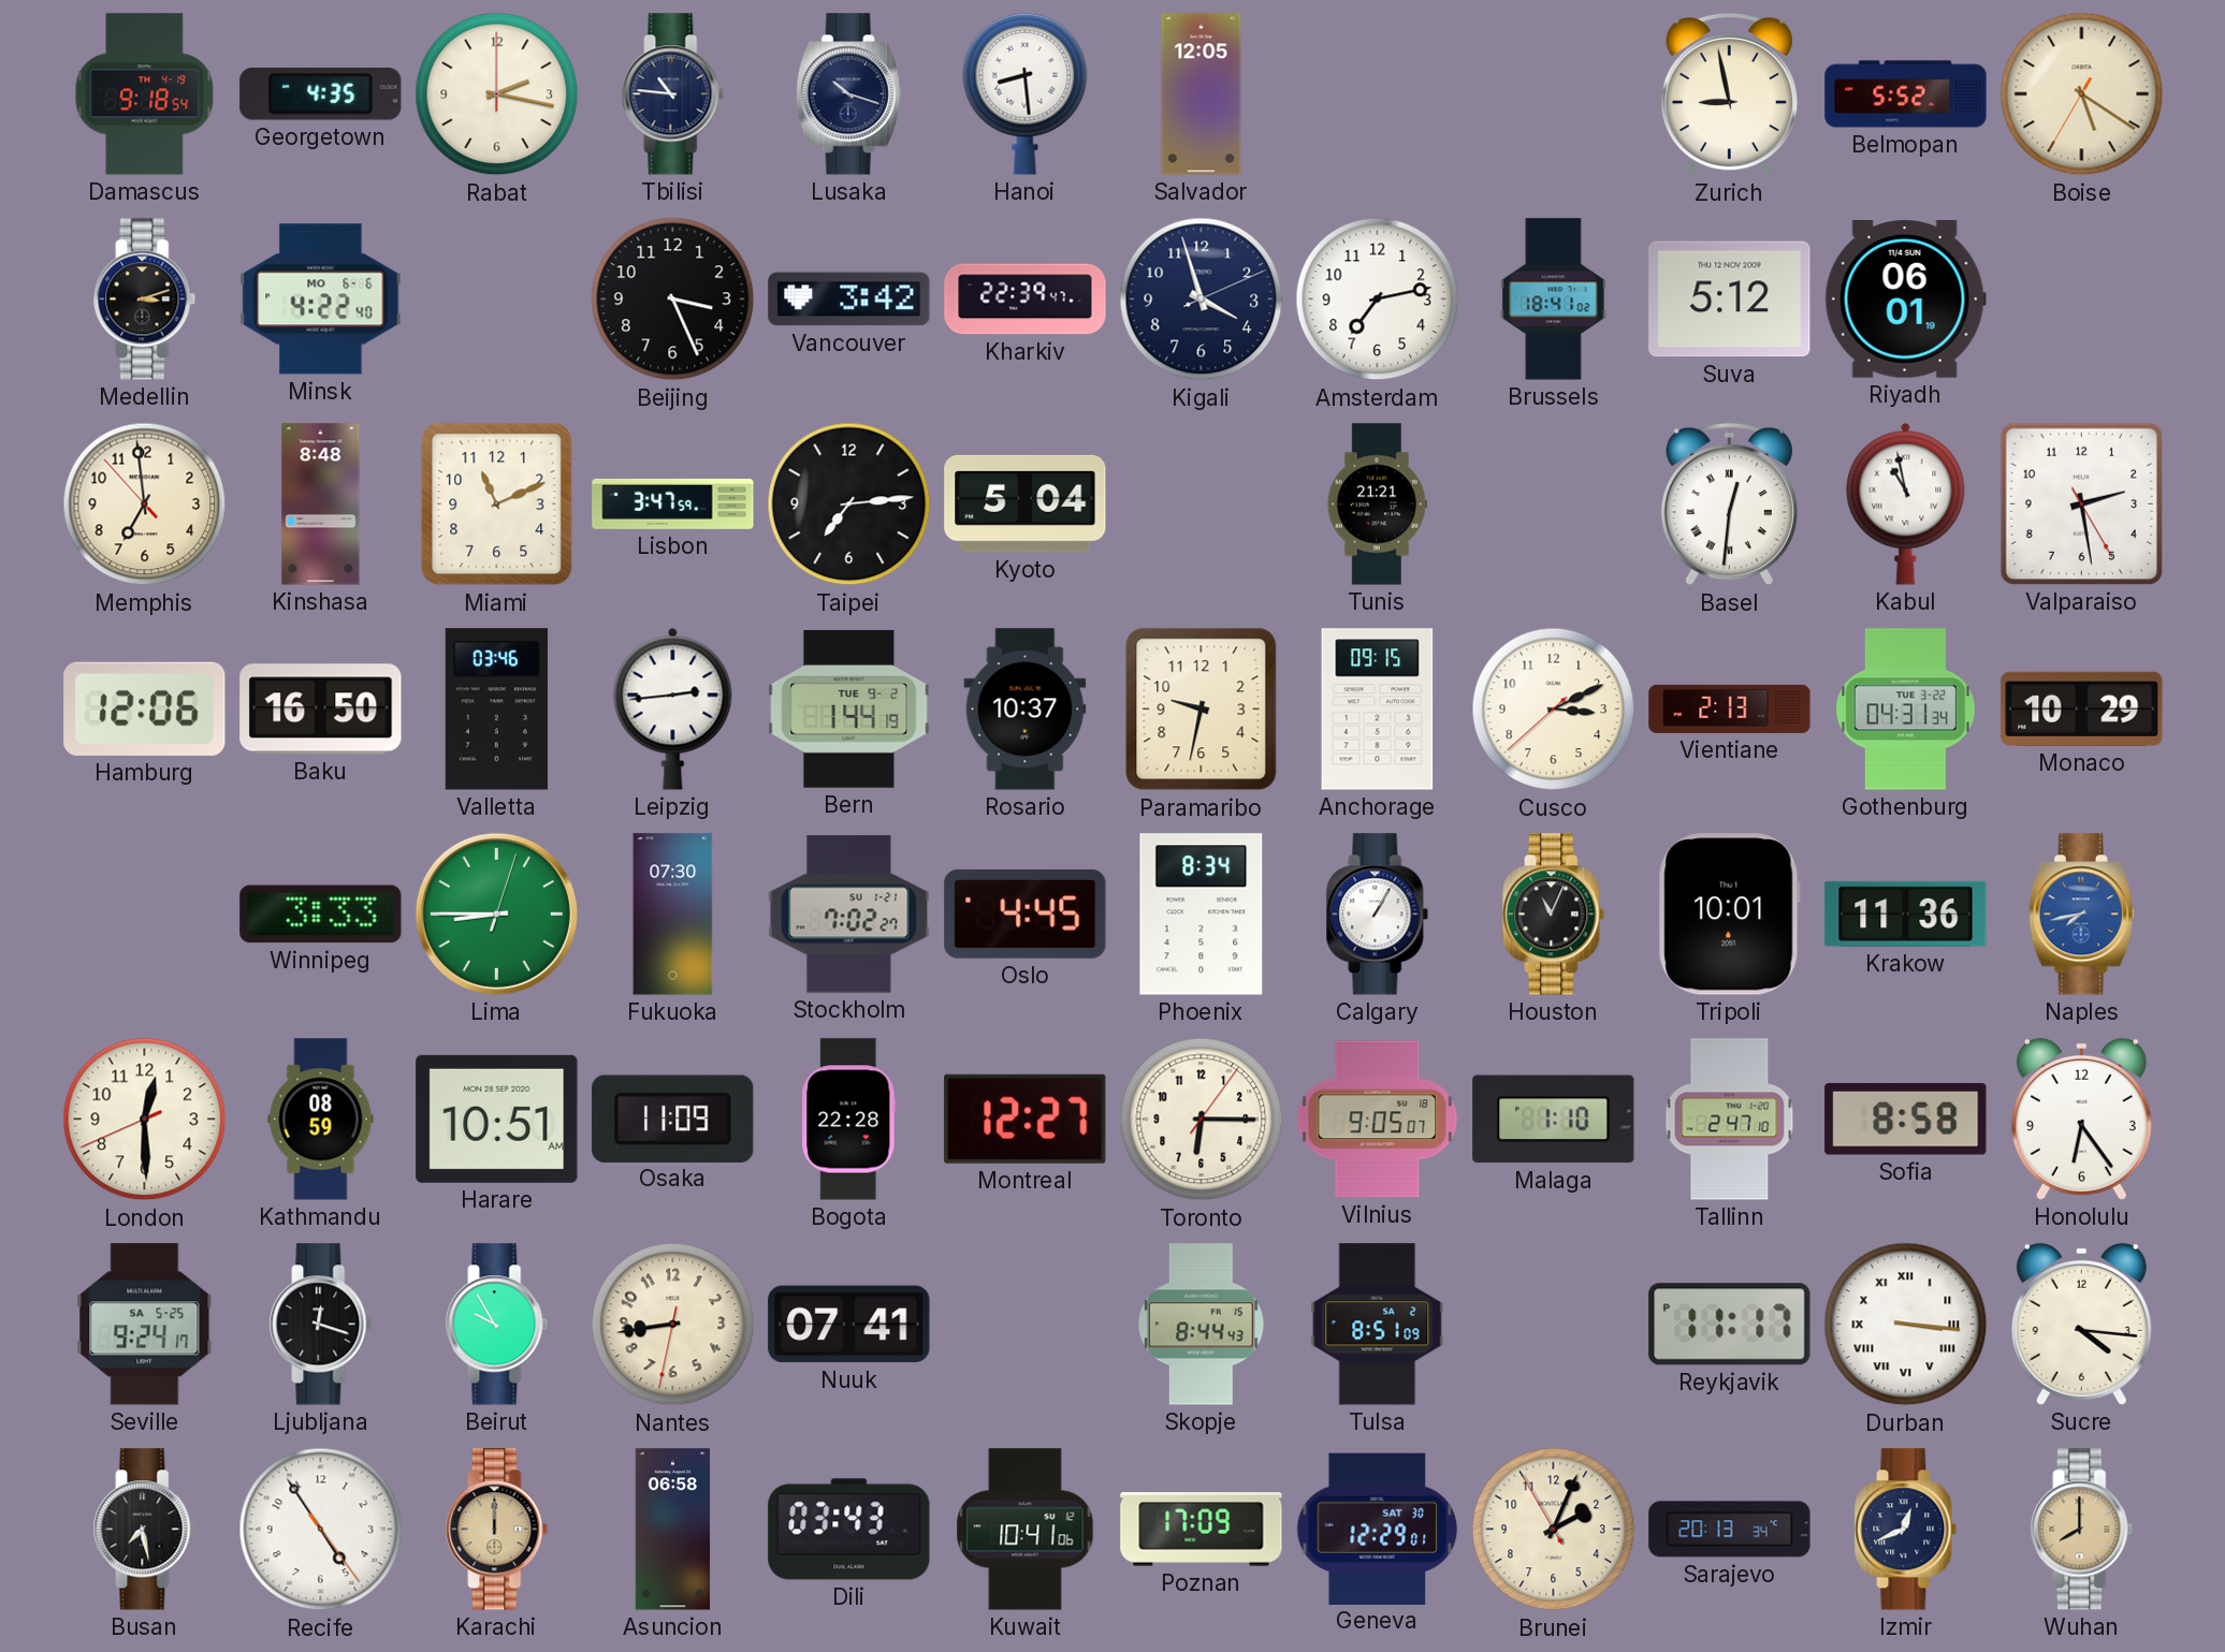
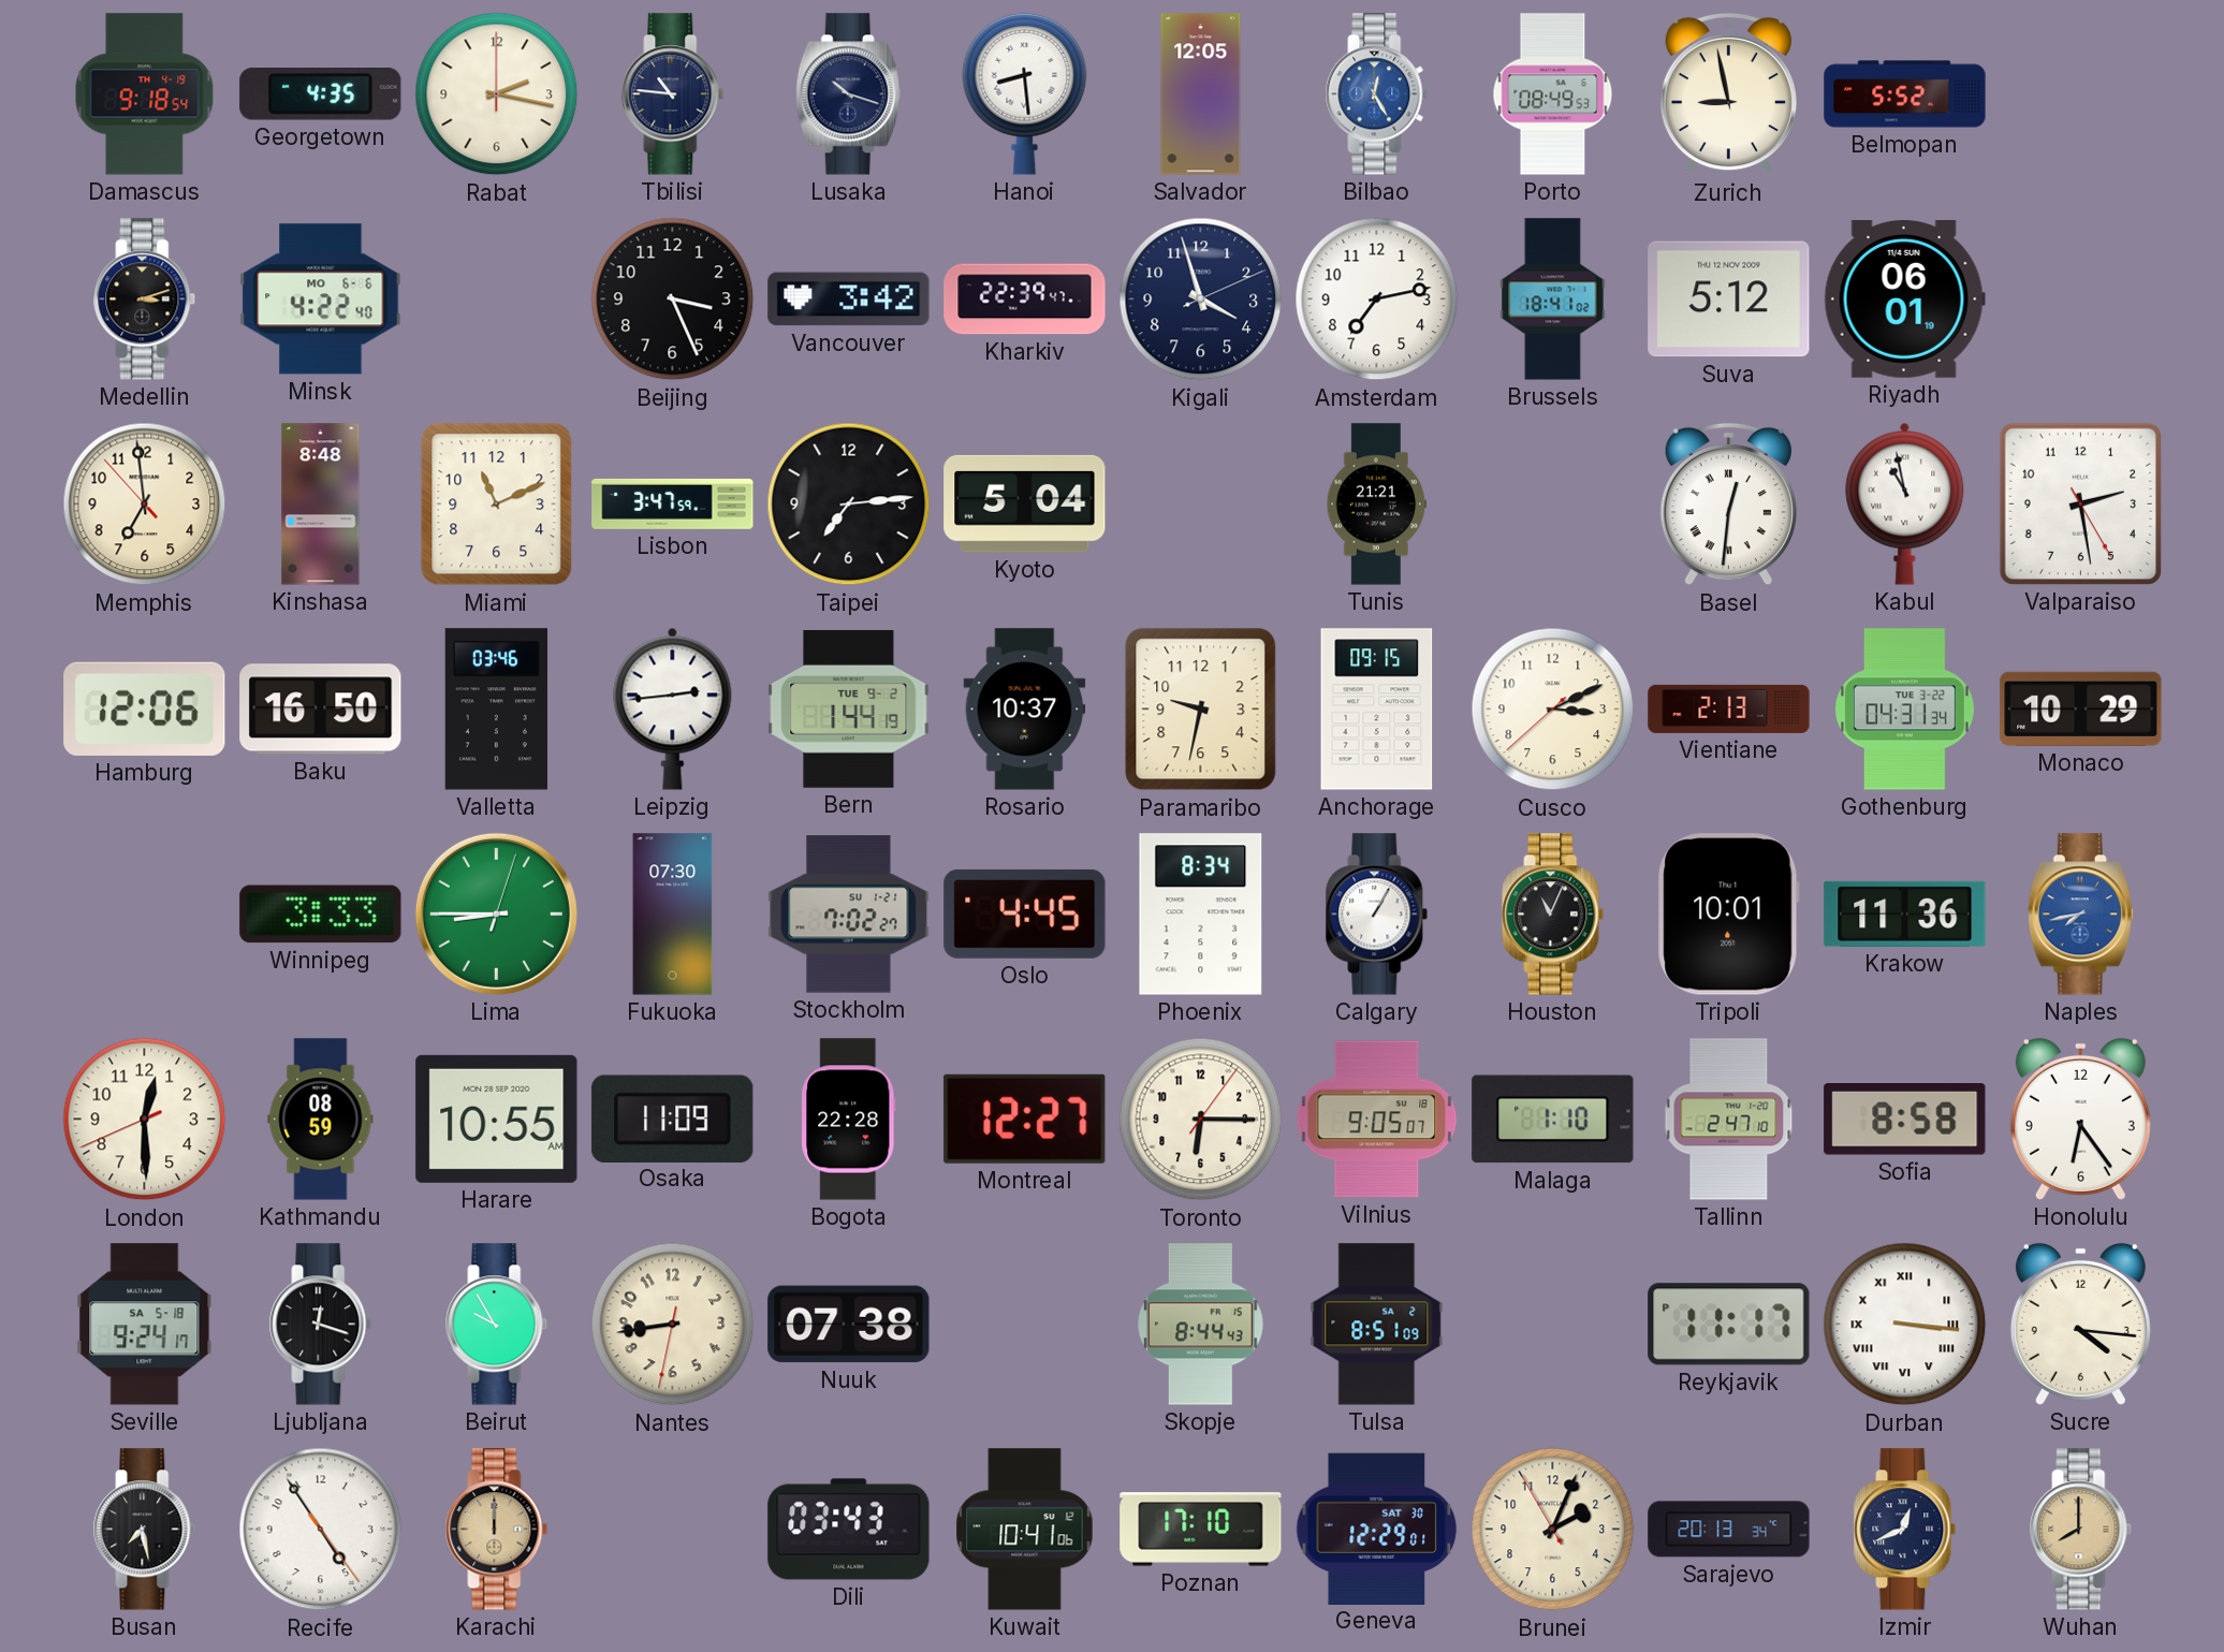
Bilbao: none -> 12:25
Porto: none -> 08:49
Boise: 5:20 -> none
Harare: 10:51 -> 10:55
Seville date: SA 5-25 -> SA 5-18
Nuuk: 07:41 -> 07:38
Asuncion: 06:58 -> none
Poznan: 17:09 -> 17:10
